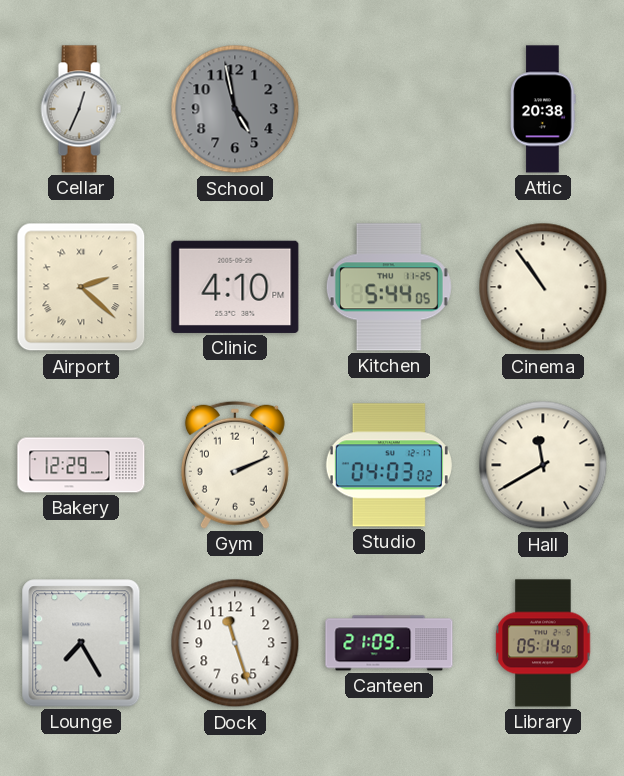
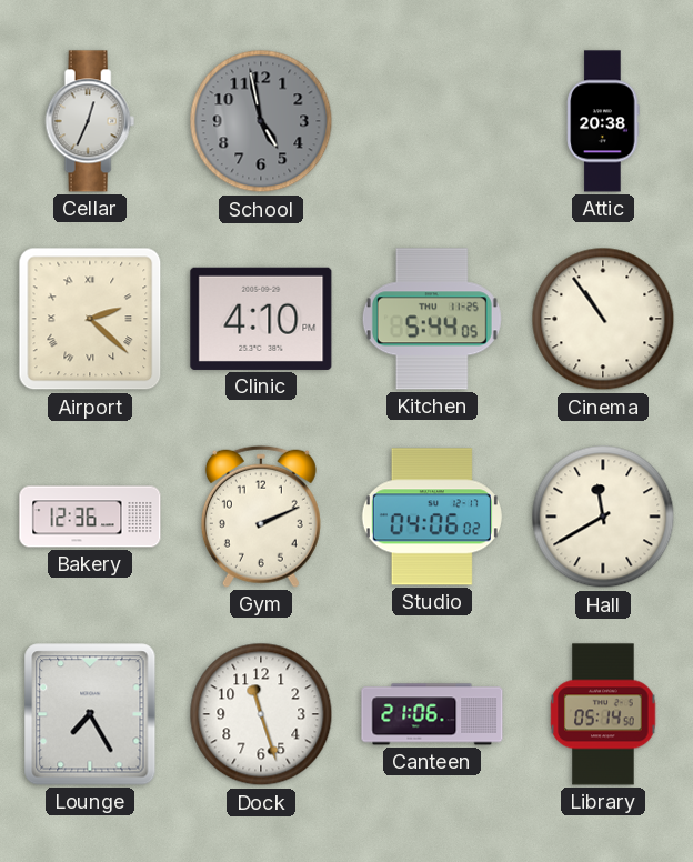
Bakery: 12:29 -> 12:36
Studio: 04:03 -> 04:06
Canteen: 21:09 -> 21:06
